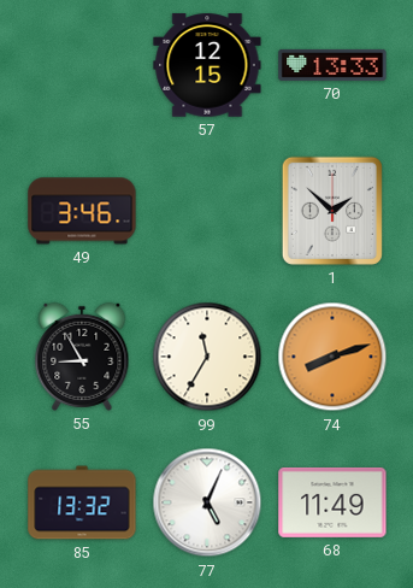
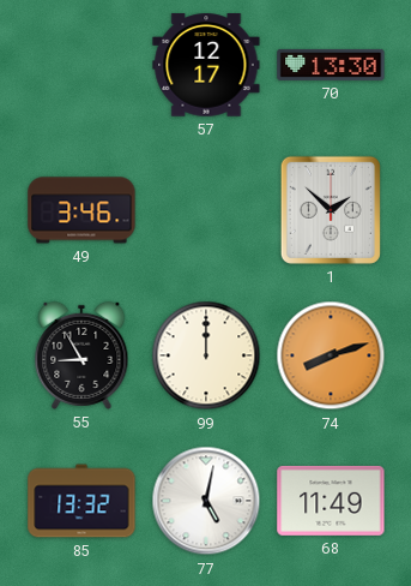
57: 12:15 -> 12:17
70: 13:33 -> 13:30
99: 11:35 -> 12:00
77: 5:04 -> 5:02
